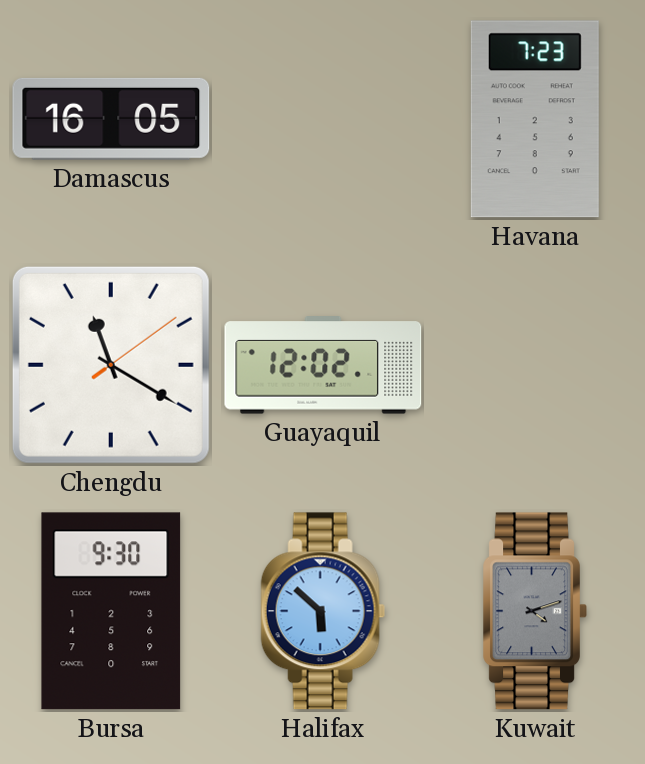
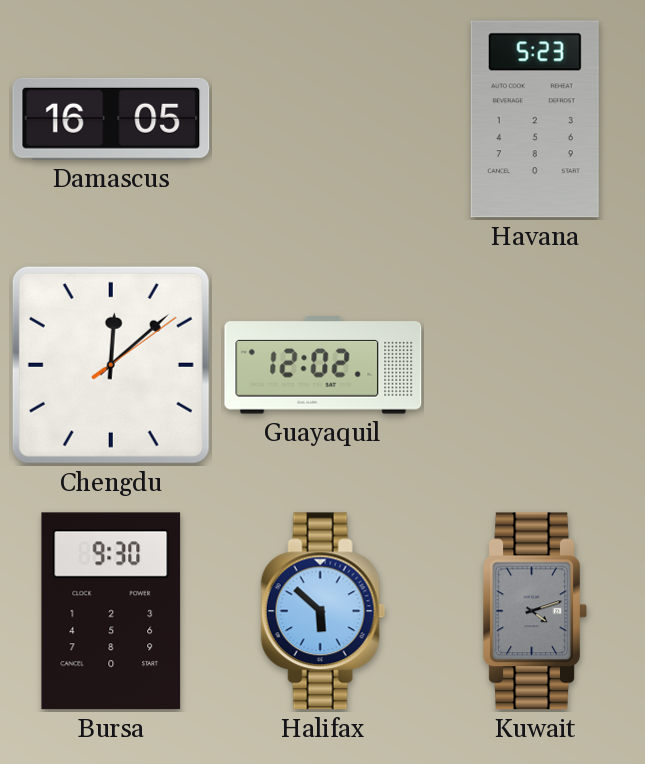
Havana: 7:23 -> 5:23
Chengdu: 11:20 -> 12:08
